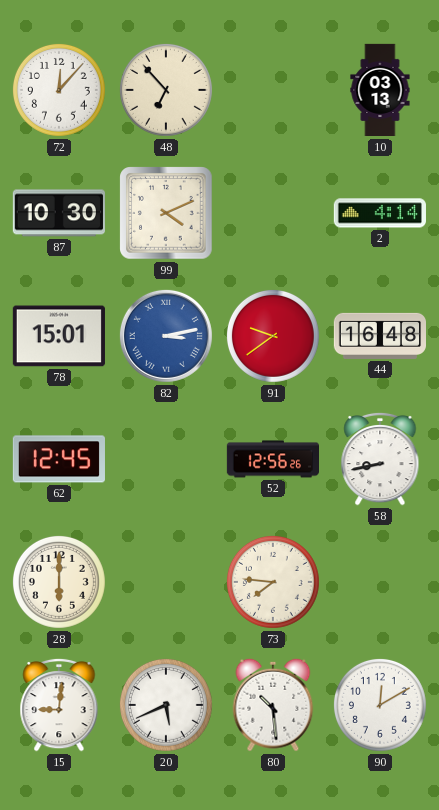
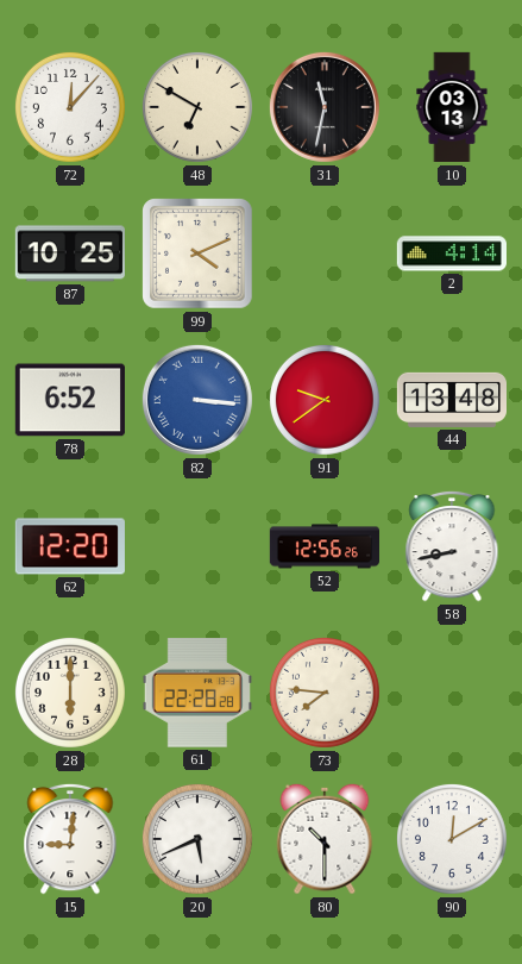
48: 6:53 -> 6:50
31: none -> 11:32
87: 10:30 -> 10:25
78: 15:01 -> 6:52
82: 3:13 -> 3:16
44: 16:48 -> 13:48
62: 12:45 -> 12:20
61: none -> 22:28
80: 10:29 -> 10:30
